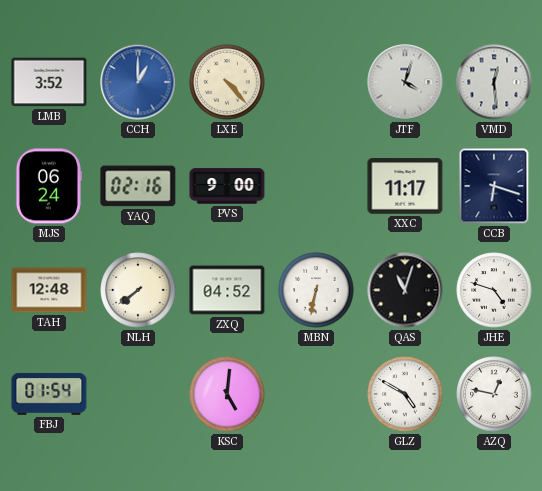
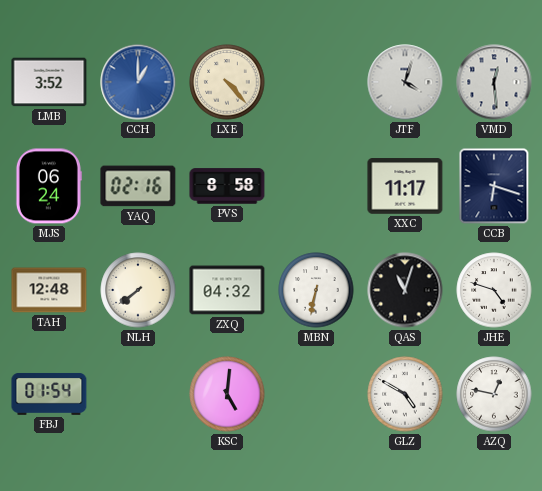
PVS: 9:00 -> 8:58
ZXQ: 04:52 -> 04:32
